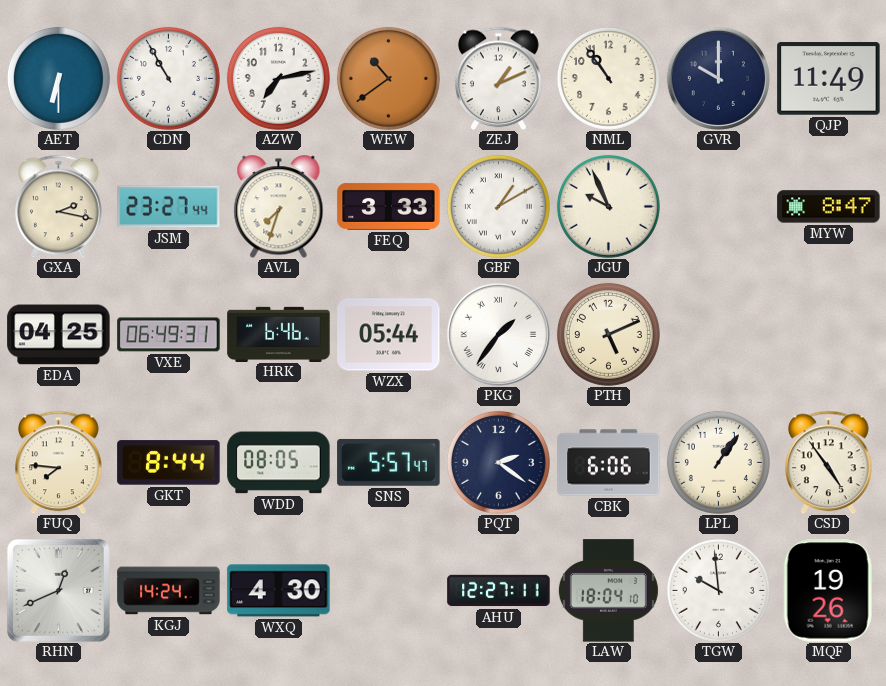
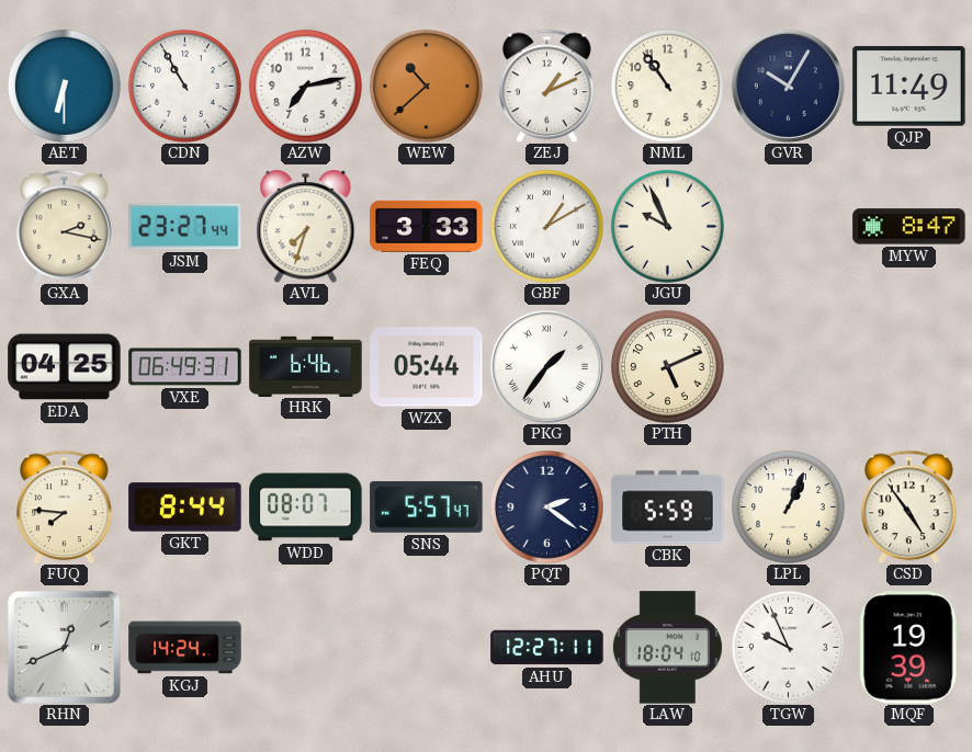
WEW: 10:39 -> 10:38
GVR: 10:00 -> 10:05
WDD: 08:05 -> 08:07
CBK: 6:06 -> 5:59
LPL: 1:06 -> 1:04
WXQ: 4:30 -> none
TGW: 9:59 -> 9:56
MQF: 19:26 -> 19:39
